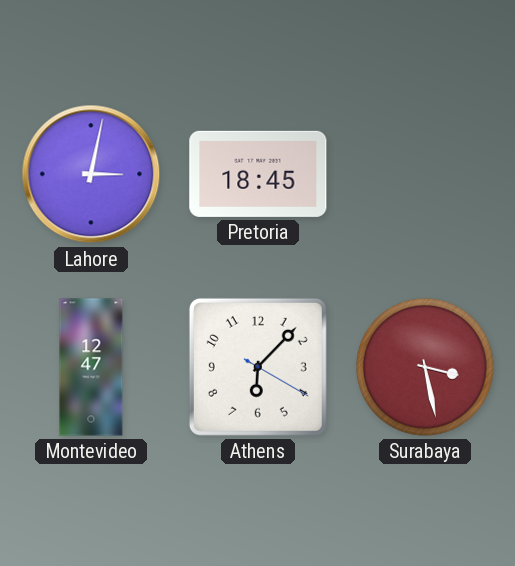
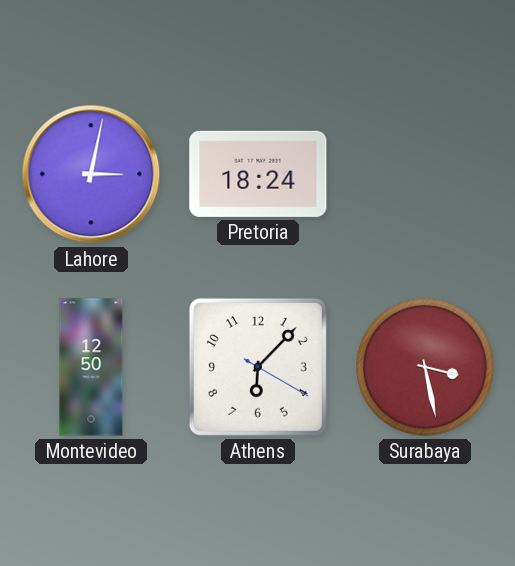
Pretoria: 18:45 -> 18:24
Montevideo: 12:47 -> 12:50
